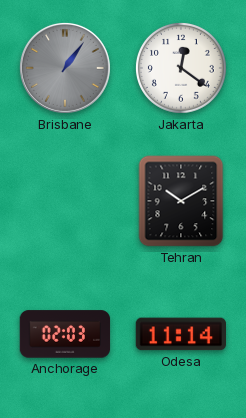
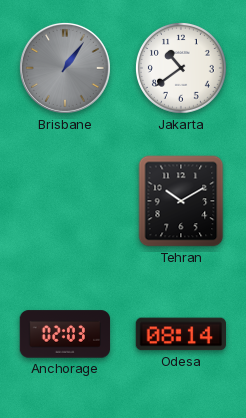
Jakarta: 12:21 -> 10:39
Odesa: 11:14 -> 08:14
